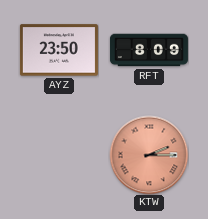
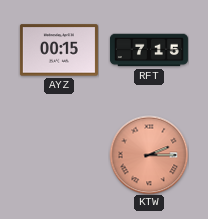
AYZ: 23:50 -> 00:15
RFT: 8:09 -> 7:15
